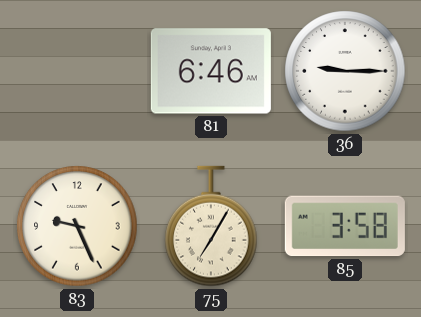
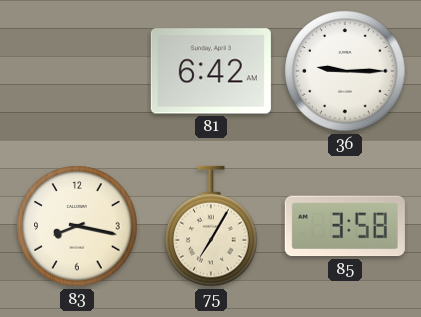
81: 6:46 -> 6:42
83: 9:26 -> 8:17
